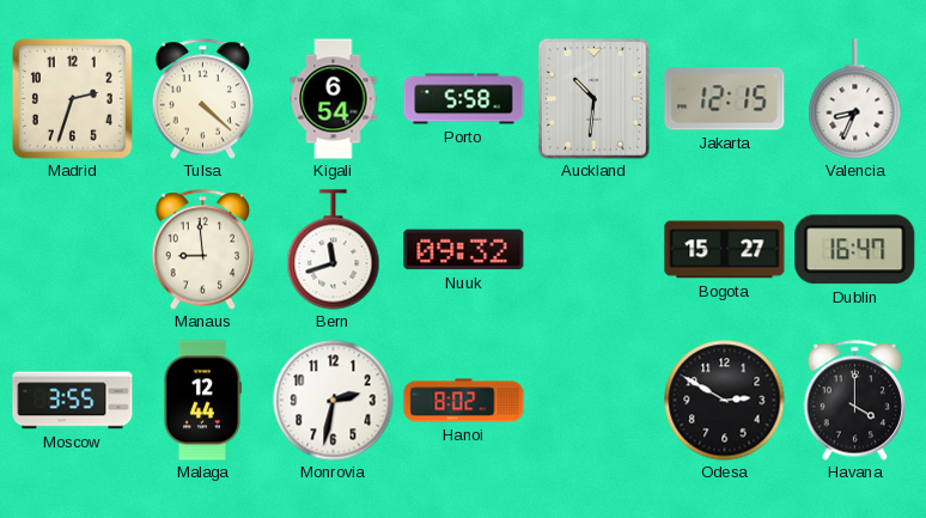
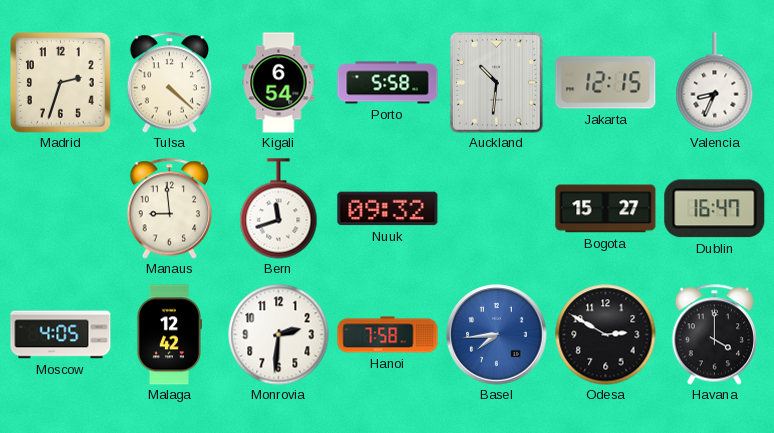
Moscow: 3:55 -> 4:05
Malaga: 12:44 -> 12:42
Monrovia: 2:32 -> 2:31
Hanoi: 8:02 -> 7:58
Basel: none -> 7:44
